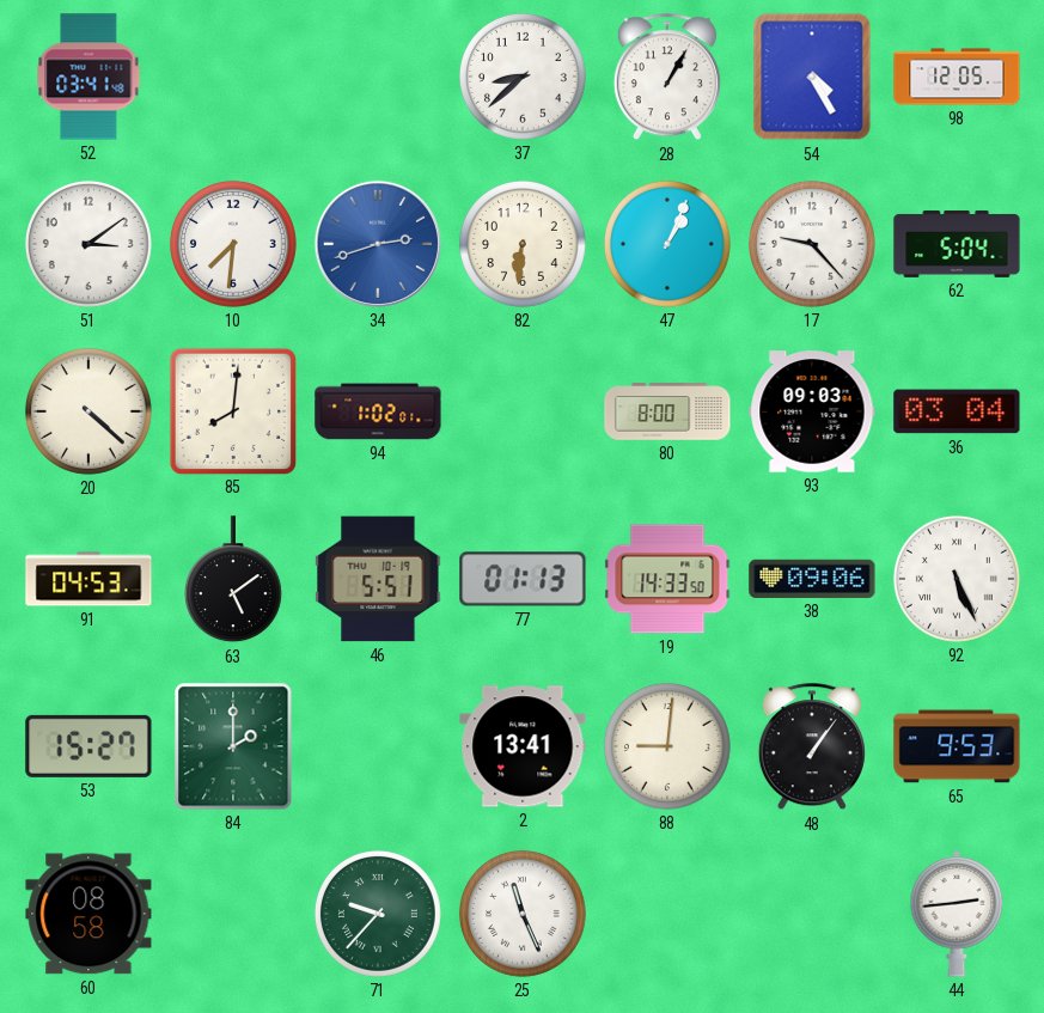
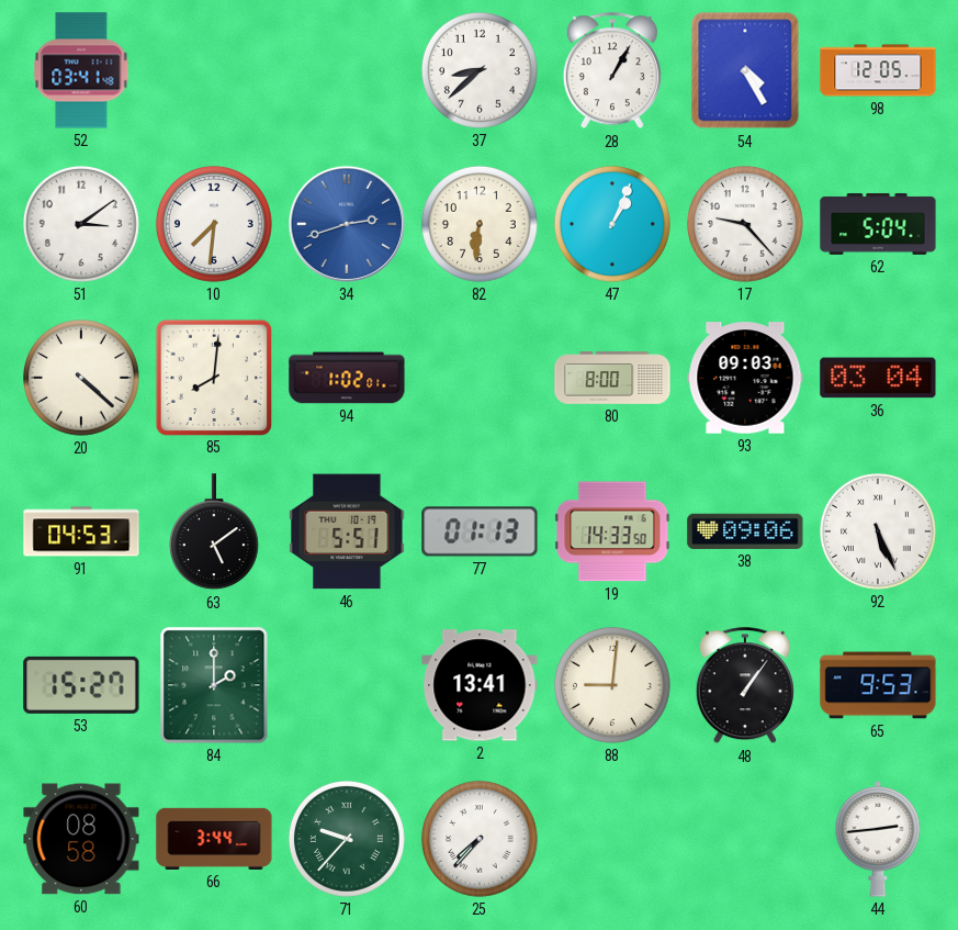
66: none -> 3:44
25: 11:26 -> 7:37
